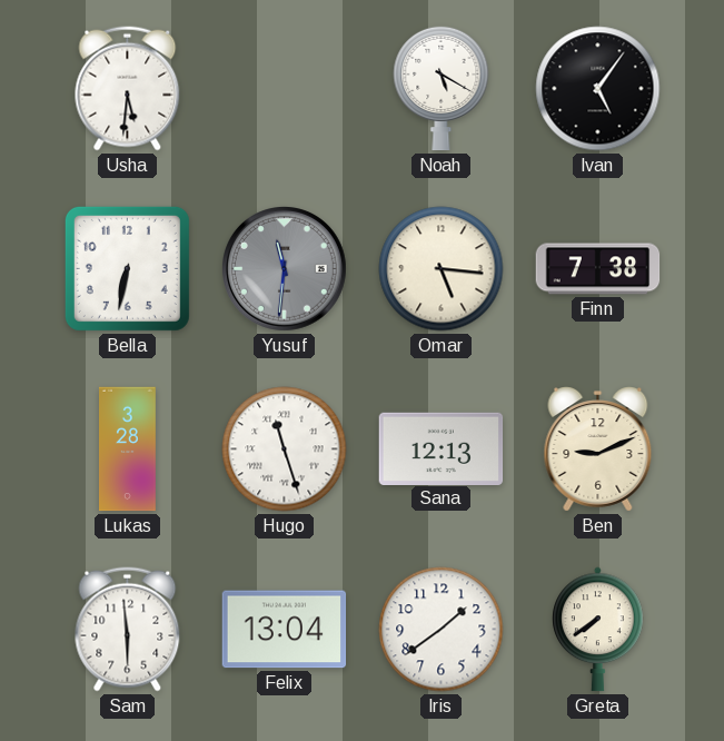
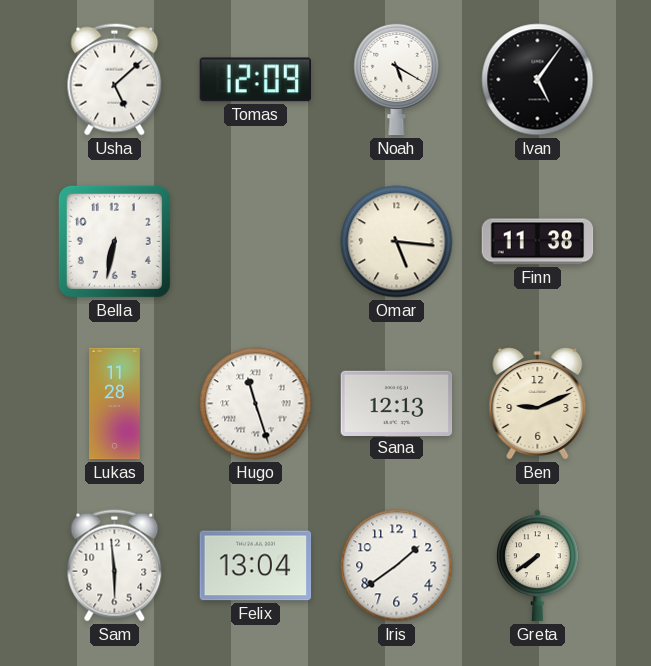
Usha: 5:31 -> 5:08
Tomas: none -> 12:09
Yusuf: 11:31 -> none
Finn: 7:38 -> 11:38
Lukas: 3:28 -> 11:28
